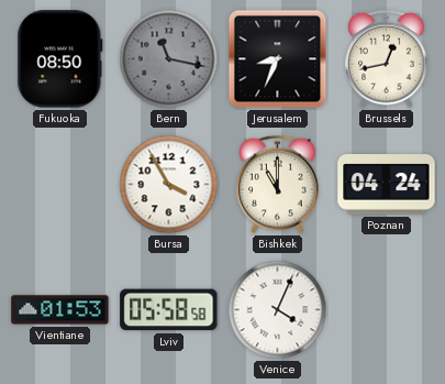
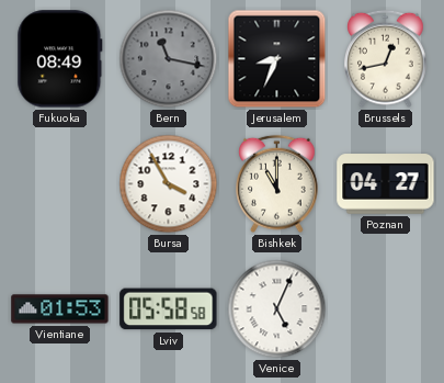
Fukuoka: 08:50 -> 08:49
Poznan: 04:24 -> 04:27
Venice: 4:04 -> 5:04
